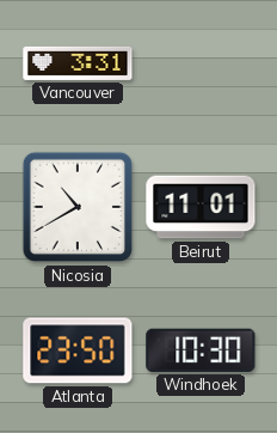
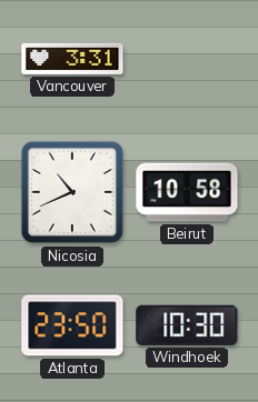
Nicosia: 10:40 -> 10:41
Beirut: 11:01 -> 10:58
